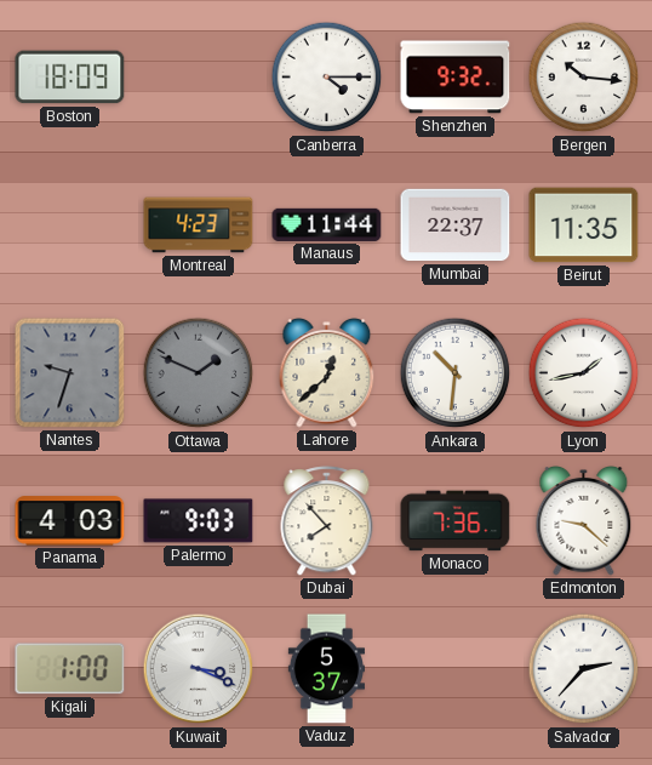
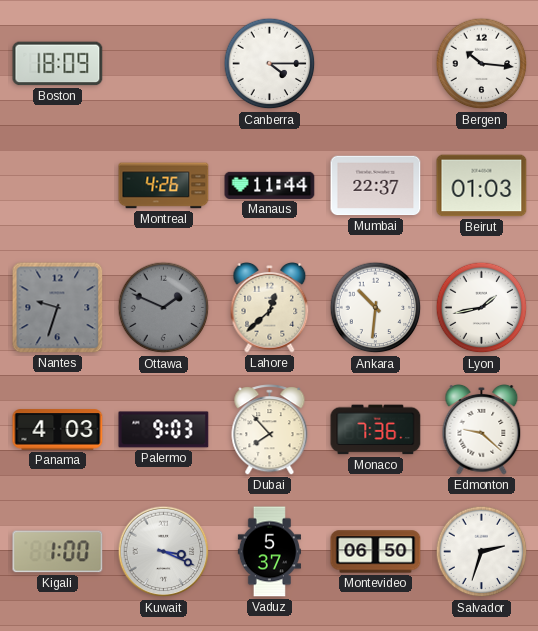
Shenzhen: 9:32 -> none
Montreal: 4:23 -> 4:26
Beirut: 11:35 -> 01:03
Montevideo: none -> 06:50
Salvador: 2:37 -> 2:33
